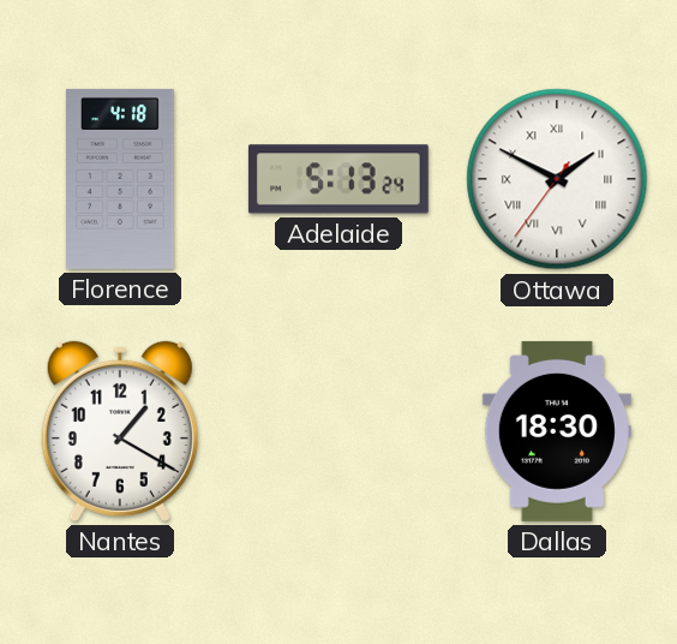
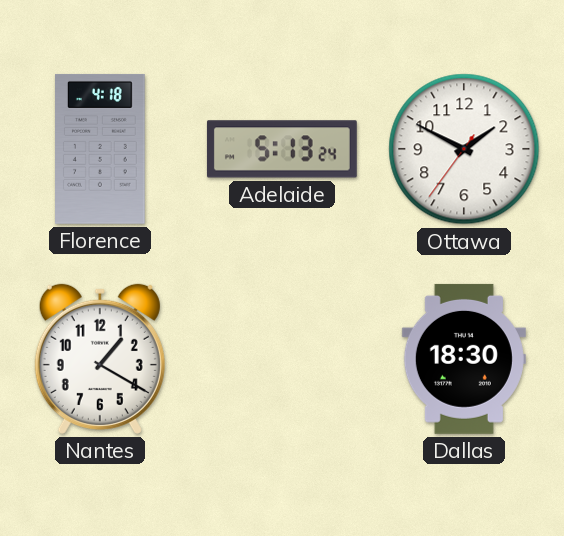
Ottawa numerals: Roman -> Arabic
